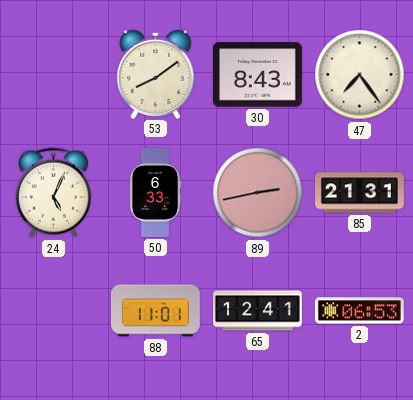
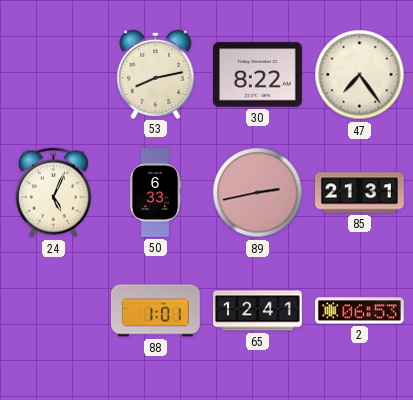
53: 8:09 -> 8:13
30: 8:43 -> 8:22
88: 11:01 -> 1:01
